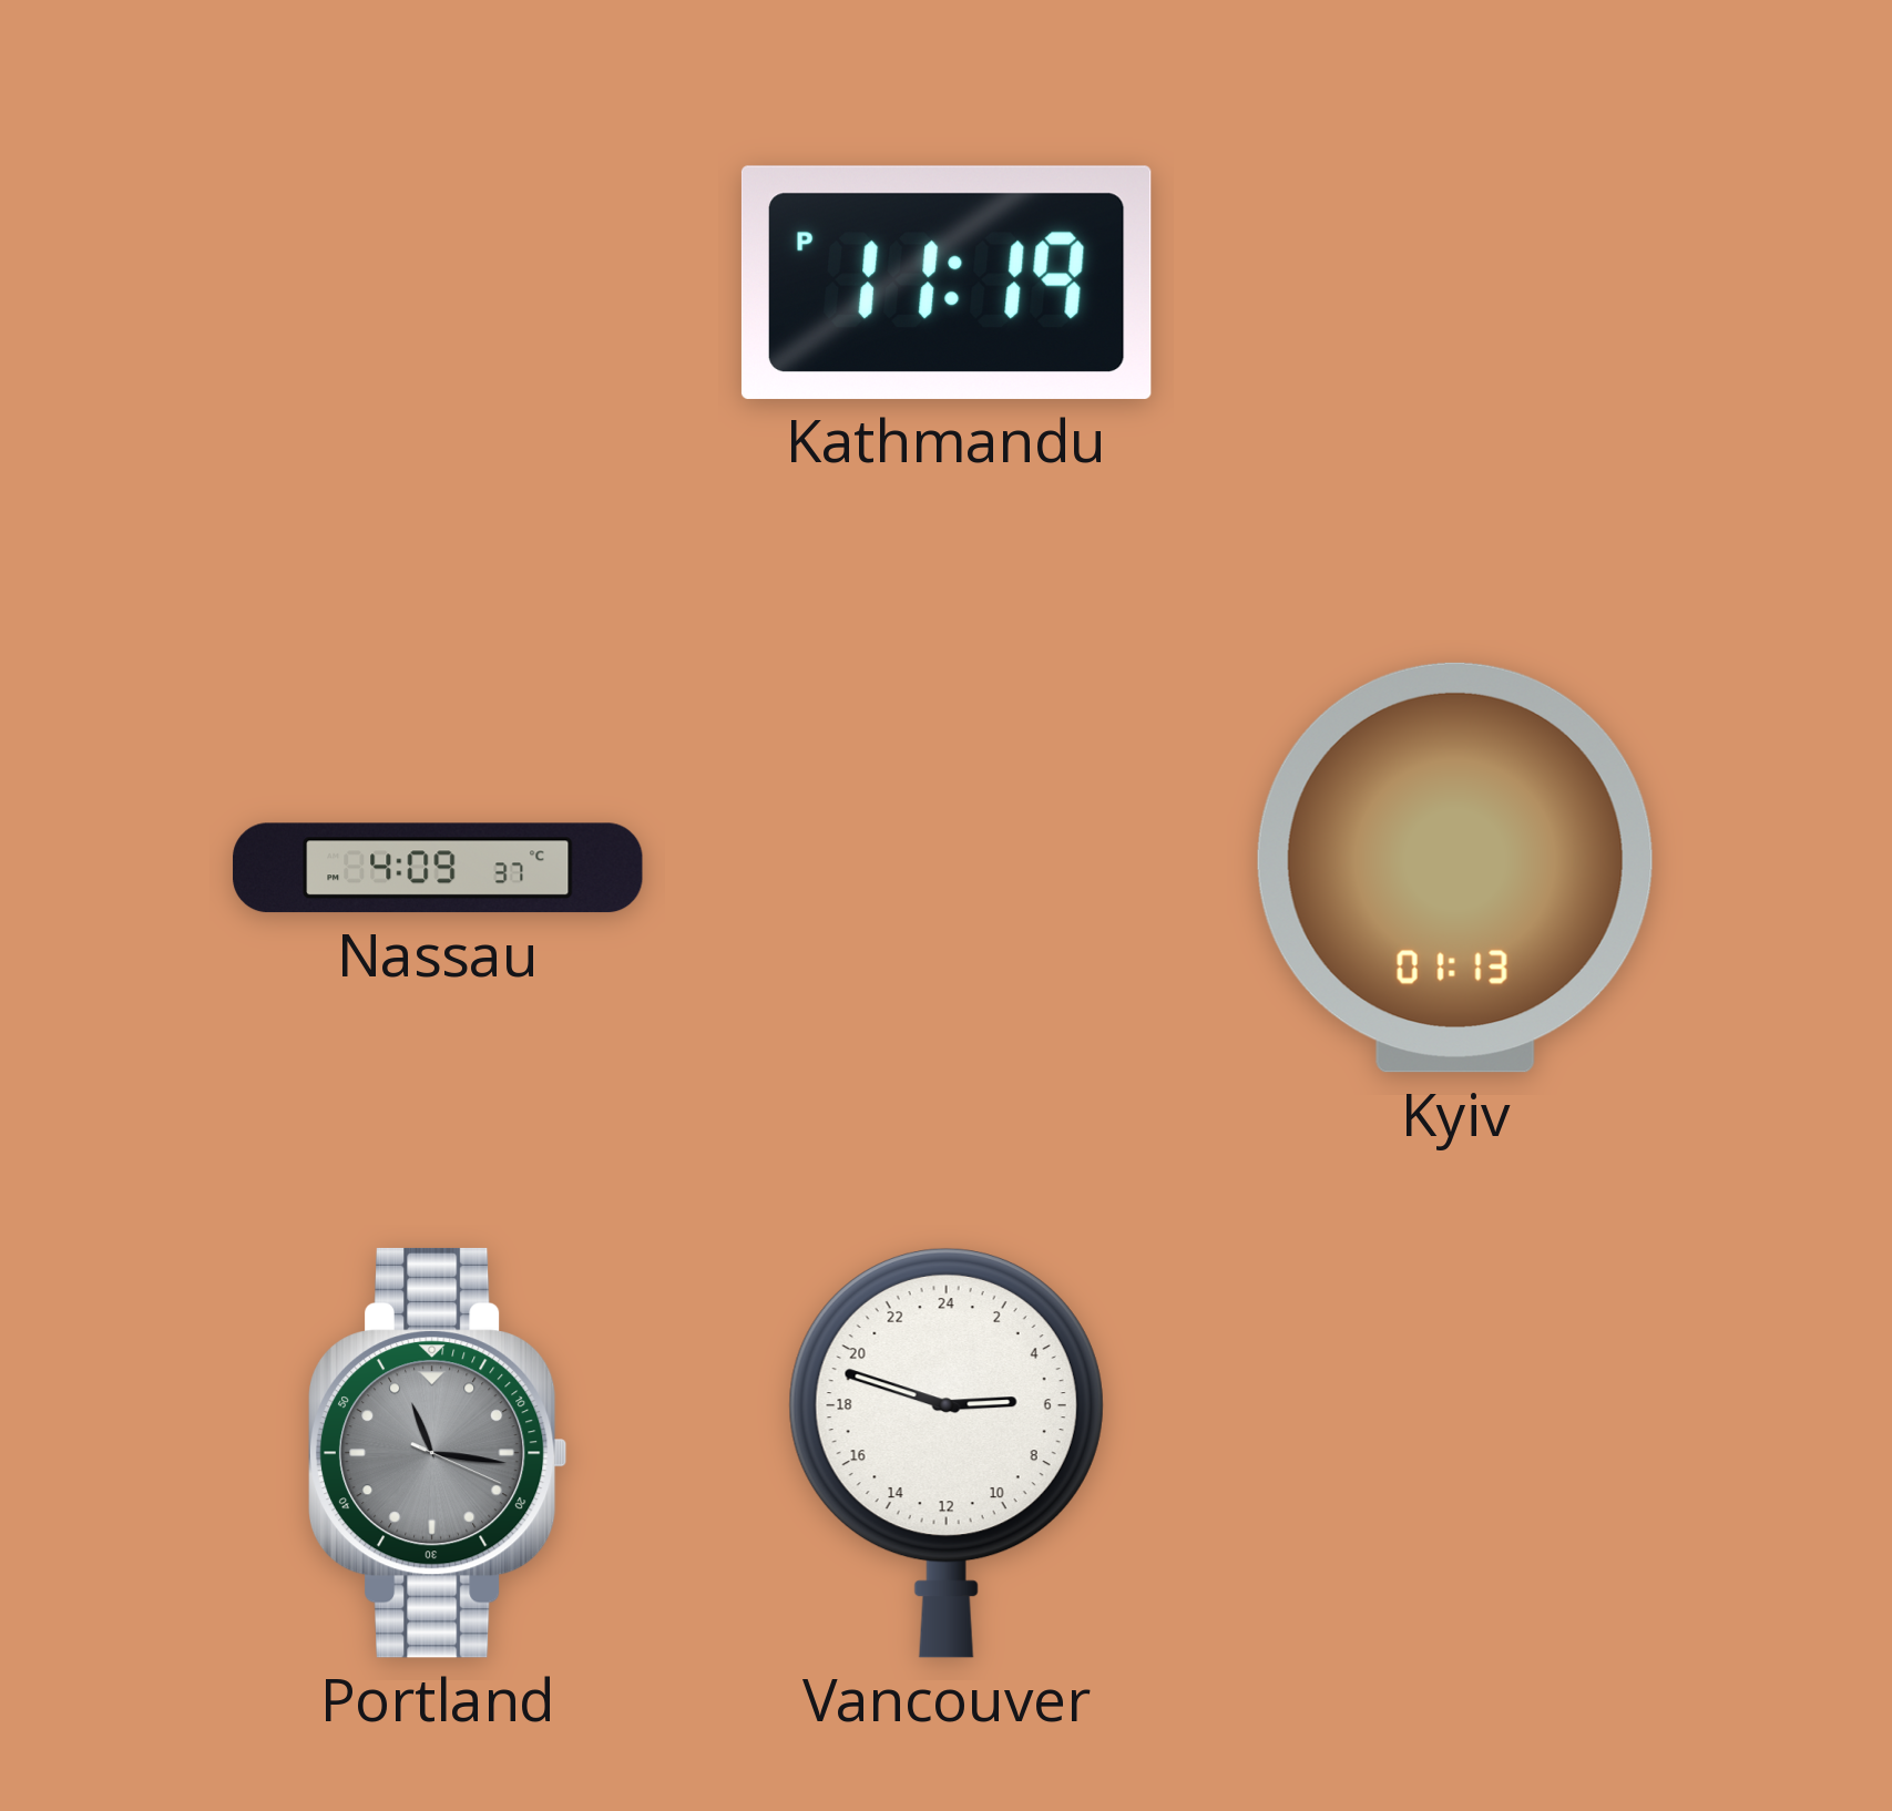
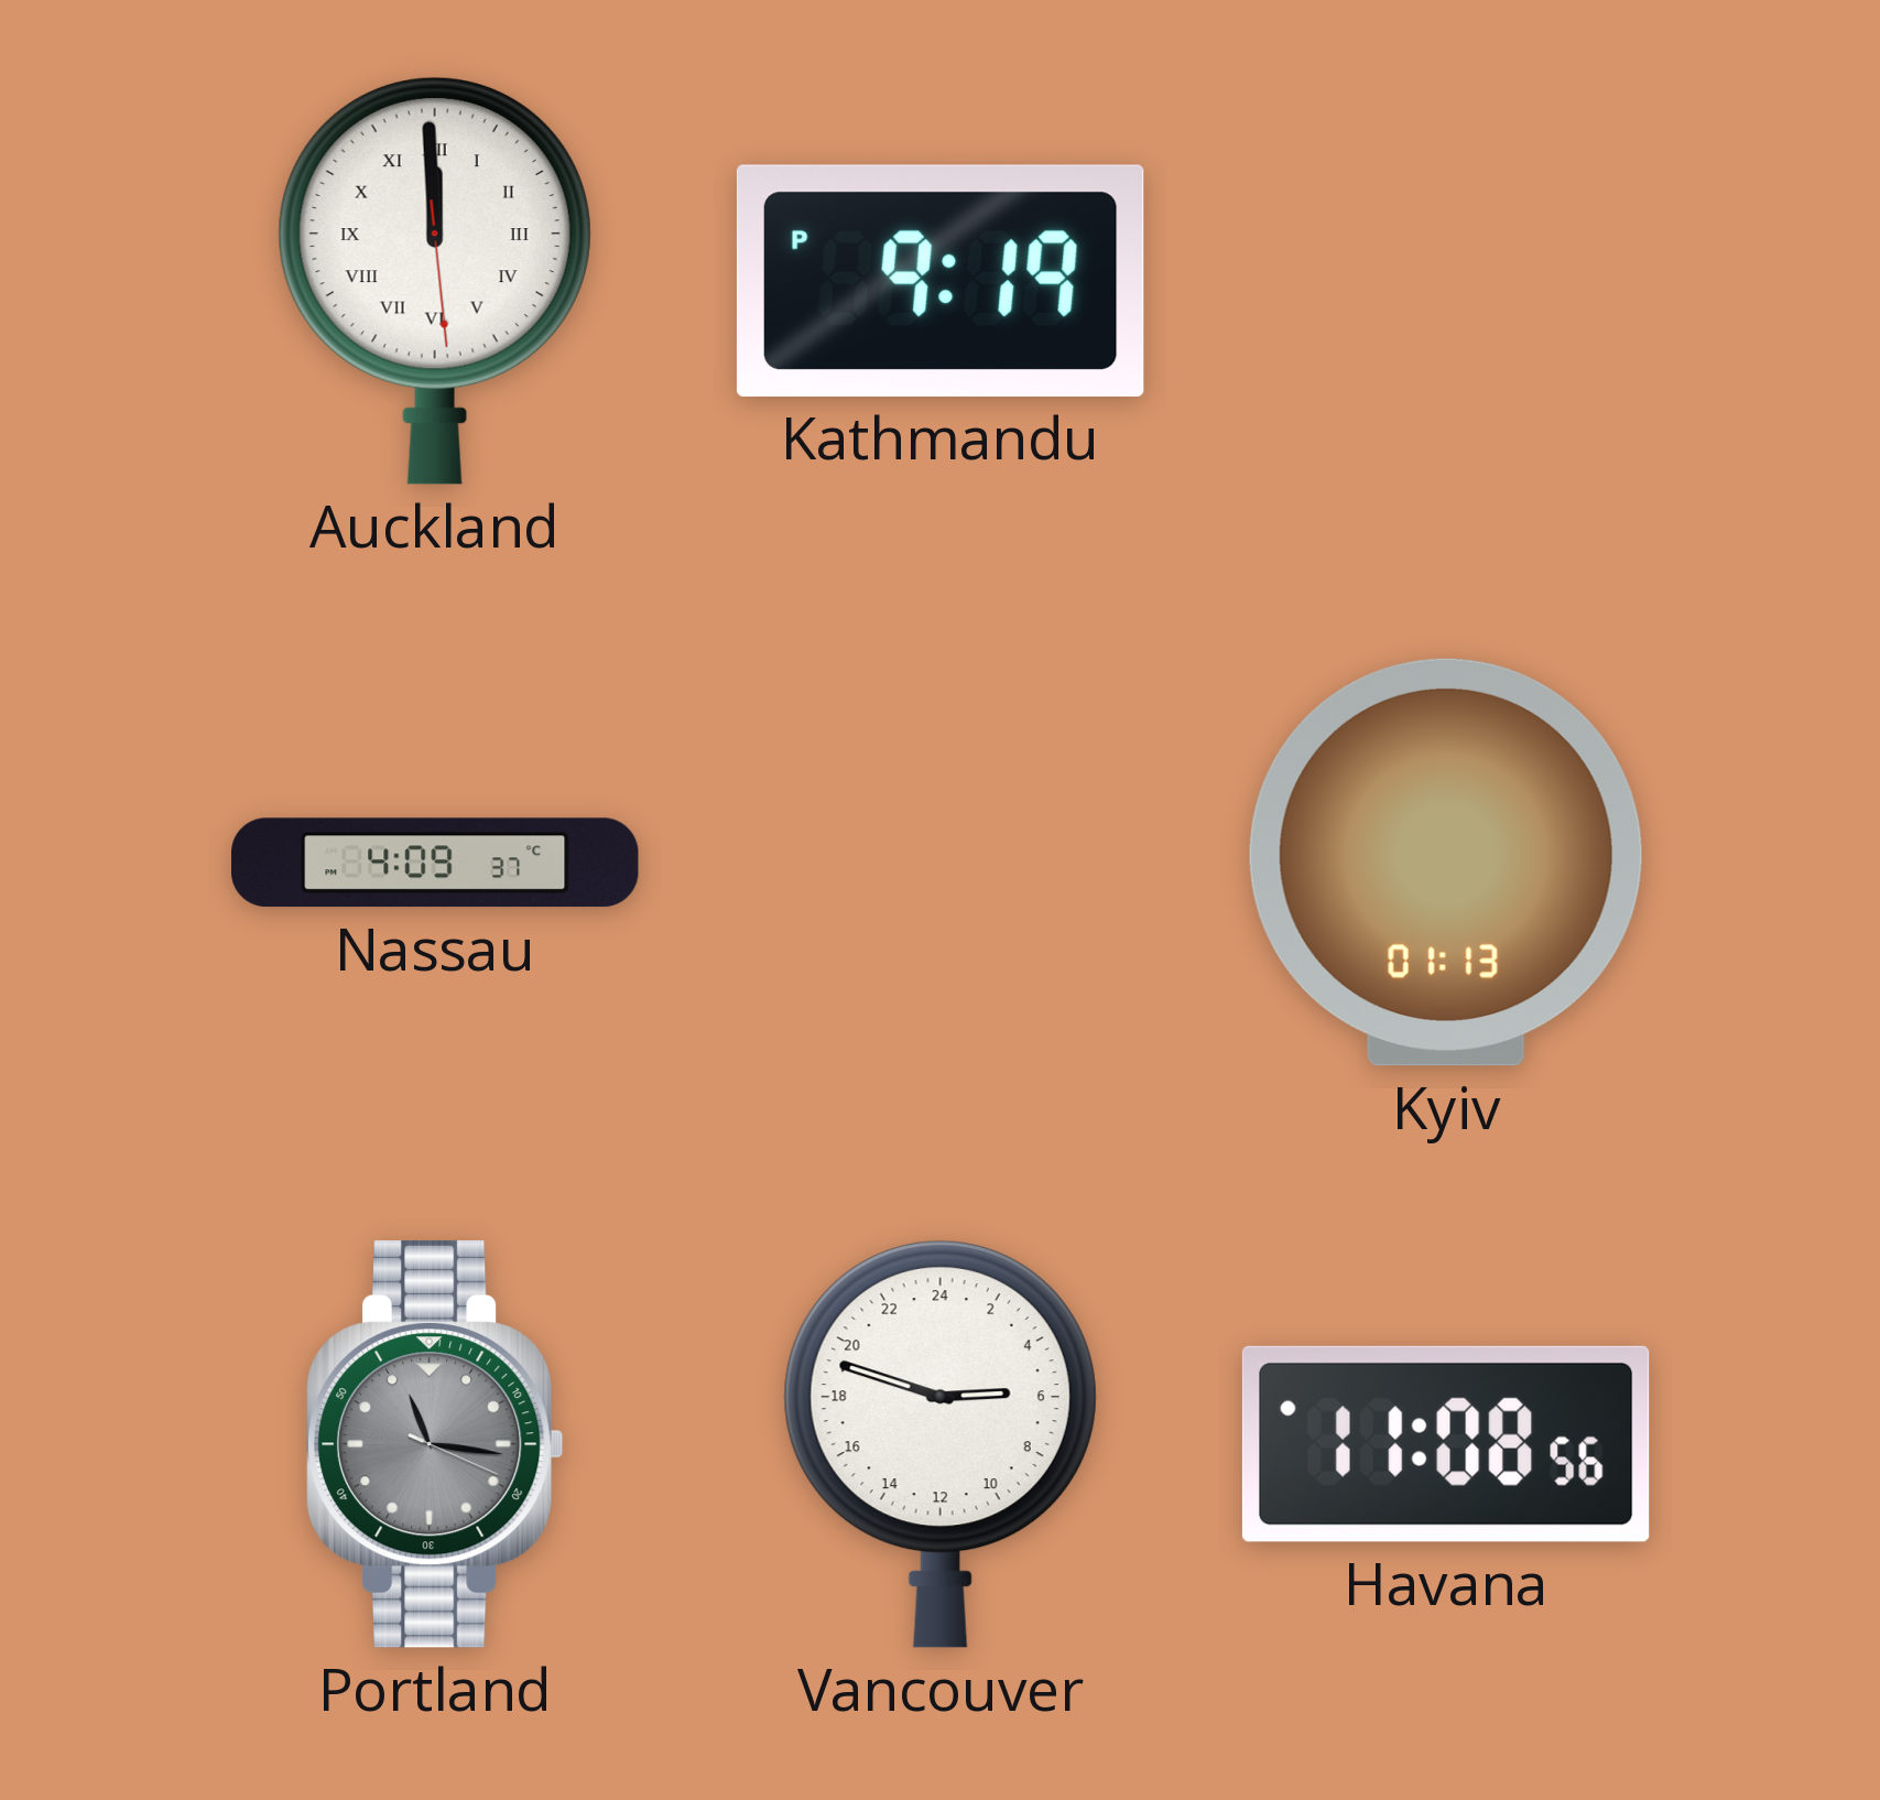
Auckland: none -> 11:59
Kathmandu: 11:19 -> 9:19
Havana: none -> 11:08
